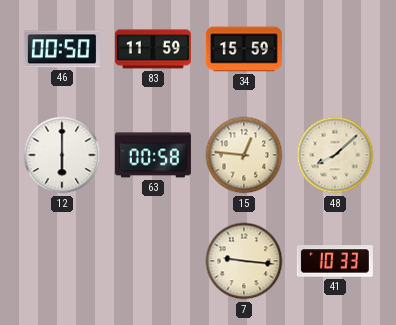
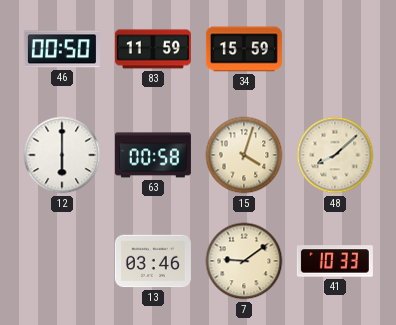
15: 12:46 -> 4:03
13: none -> 03:46
7: 9:16 -> 9:09
